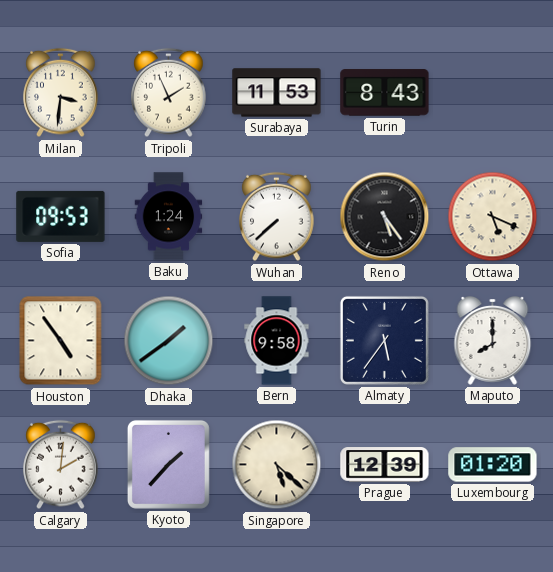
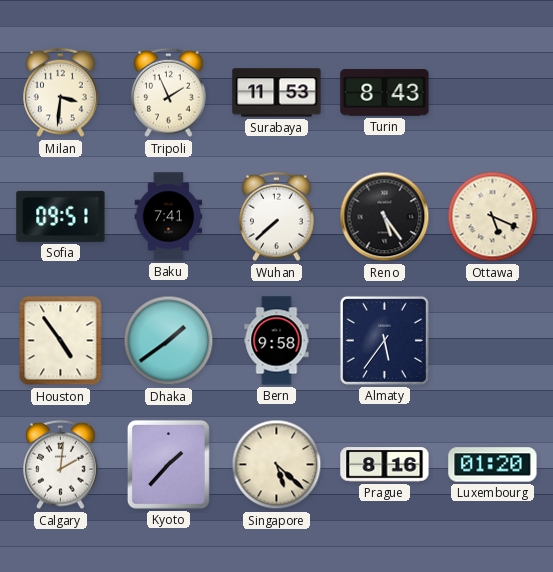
Sofia: 09:53 -> 09:51
Baku: 1:24 -> 7:41
Maputo: 8:00 -> none
Prague: 12:39 -> 8:16
